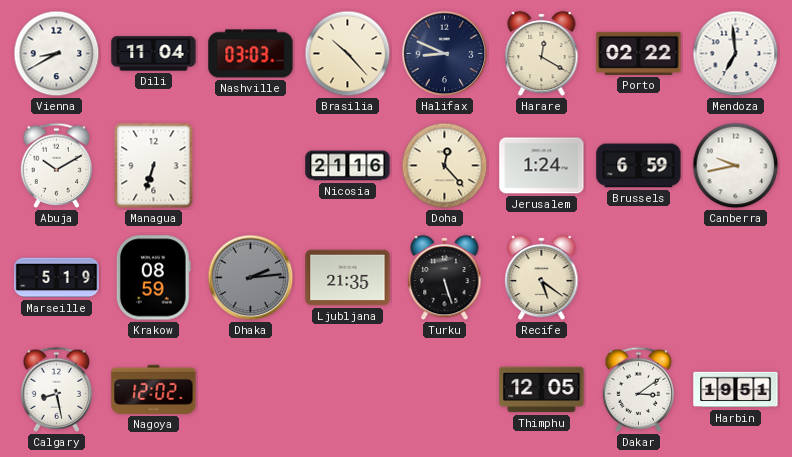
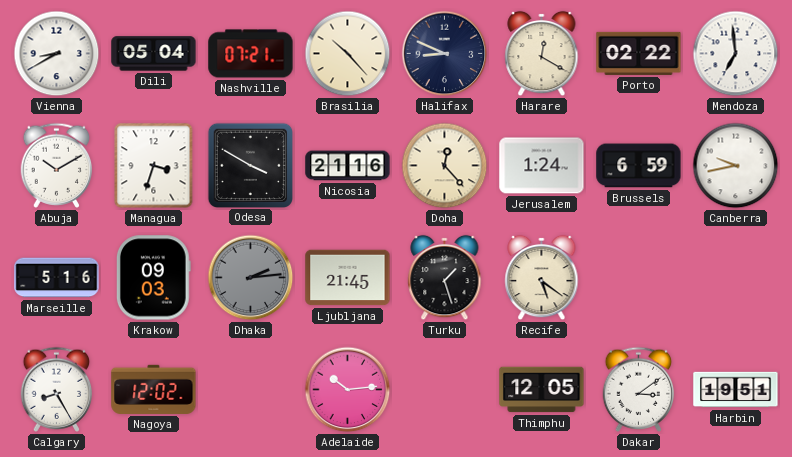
Dili: 11:04 -> 05:04
Nashville: 03:03 -> 07:21
Managua: 6:33 -> 3:33
Odesa: none -> 3:50
Marseille: 5:19 -> 5:16
Krakow: 08:59 -> 09:03
Ljubljana: 21:35 -> 21:45
Turku: 5:27 -> 1:27
Calgary: 8:28 -> 8:25
Adelaide: none -> 10:14
